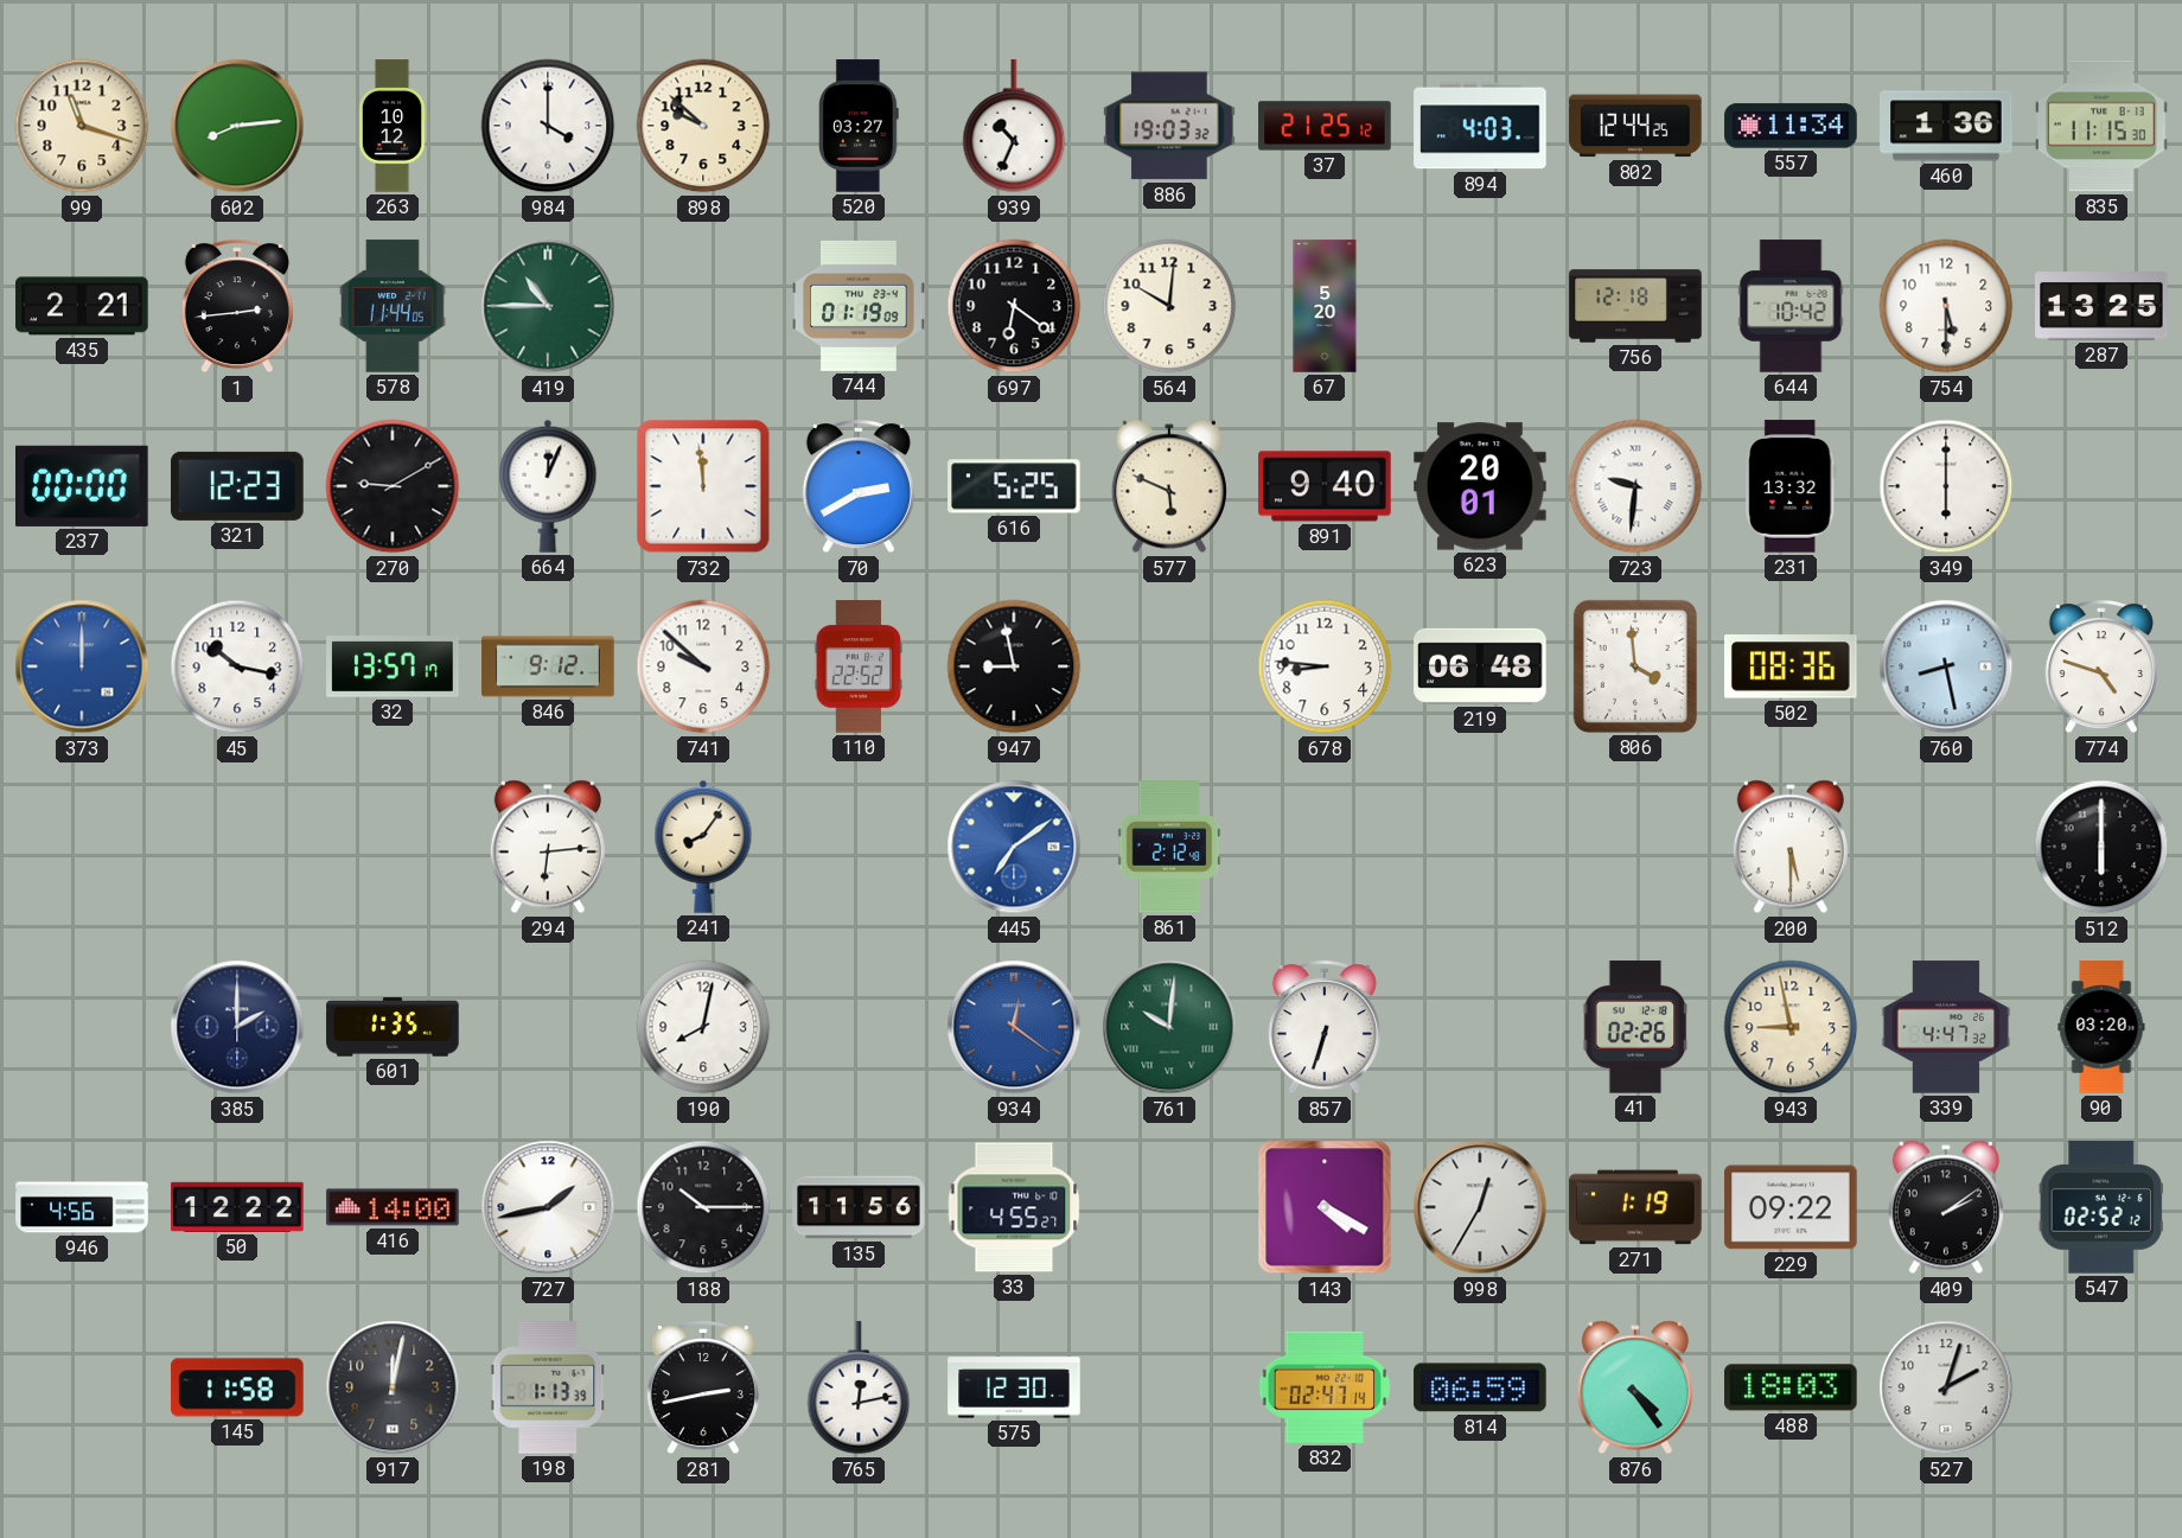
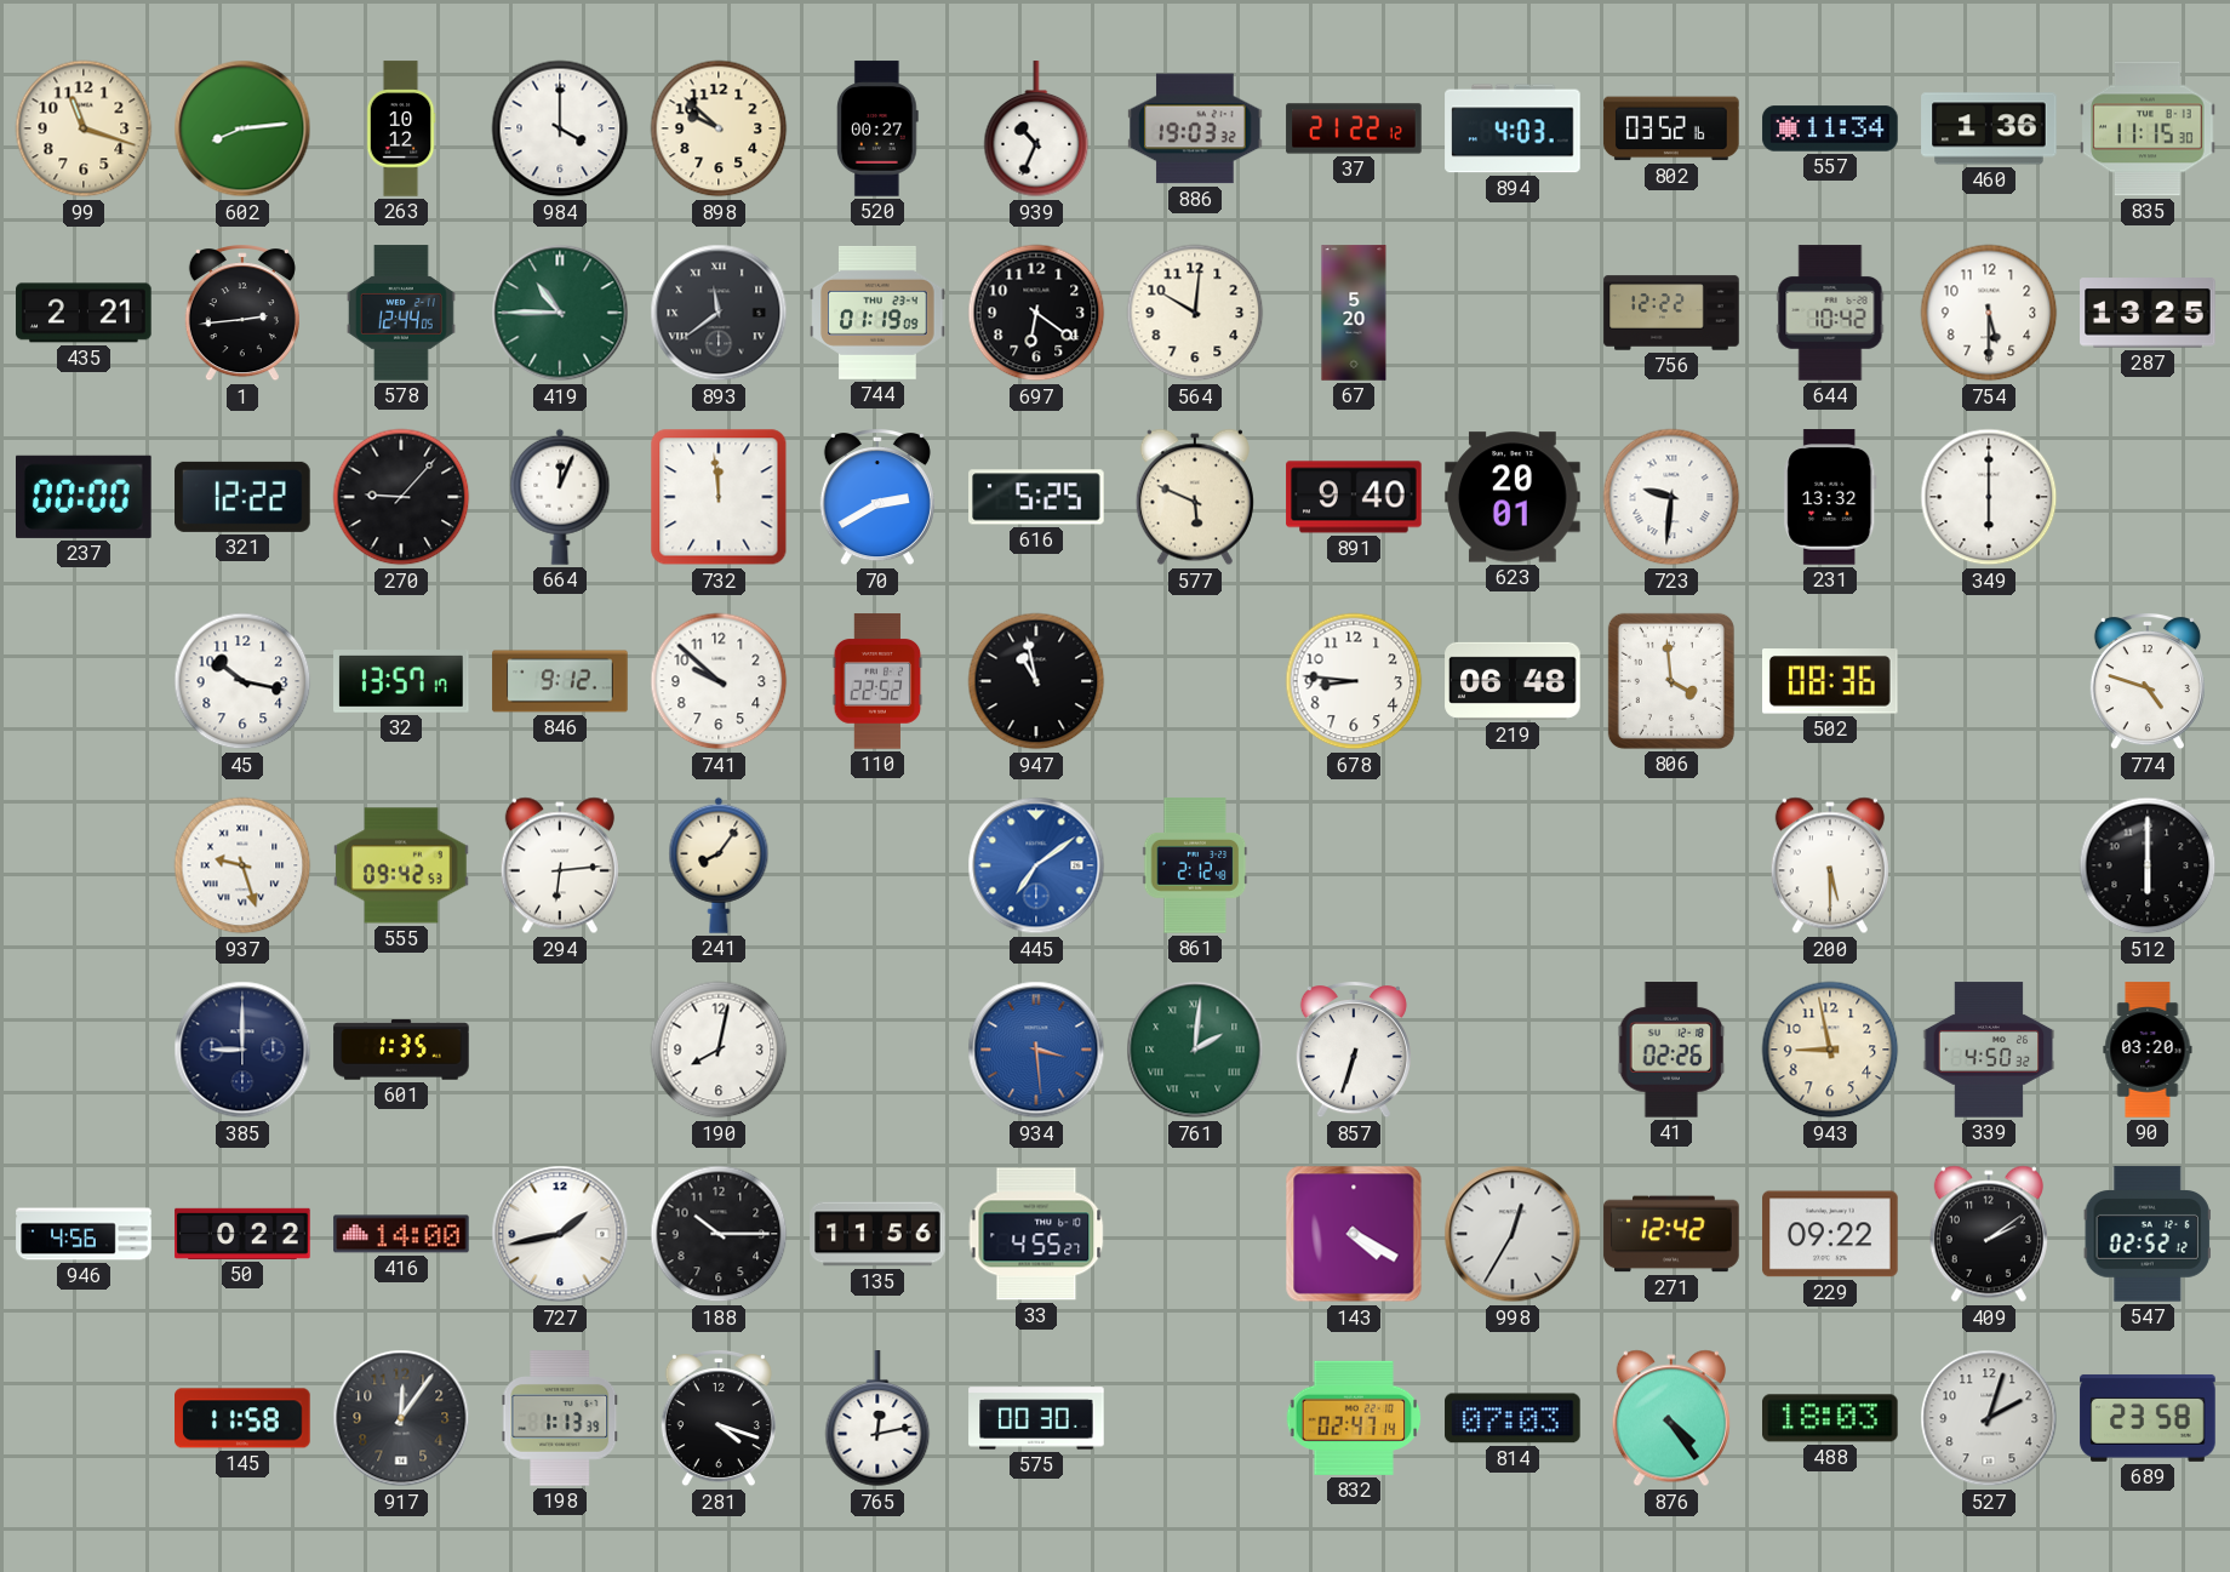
520: 03:27 -> 00:27
37: 21:25 -> 21:22
802: 12:44 -> 03:52
578: 11:44 -> 12:44
893: none -> 11:39
756: 12:18 -> 12:22
321: 12:23 -> 12:22
270: 9:10 -> 9:07
373: 12:00 -> none
947: 8:58 -> 10:58
760: 8:28 -> none
937: none -> 9:27
555: none -> 09:42
385: 2:00 -> 9:00
934: 12:21 -> 3:29
761: 10:01 -> 2:01
339: 4:47 -> 4:50
50: 12:22 -> 0:22
271: 1:19 -> 12:42
917: 12:02 -> 12:06
281: 2:43 -> 4:18
575: 12:30 -> 00:30
814: 06:59 -> 07:03
689: none -> 23:58
